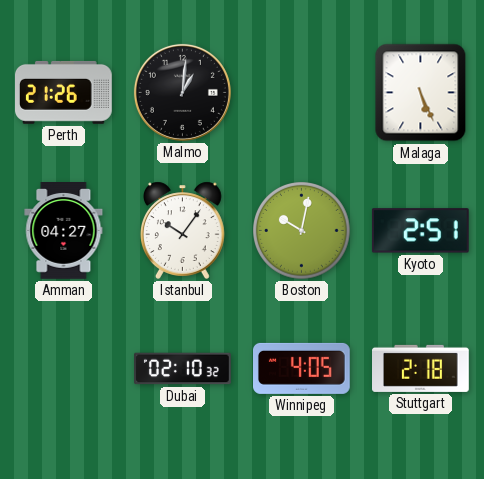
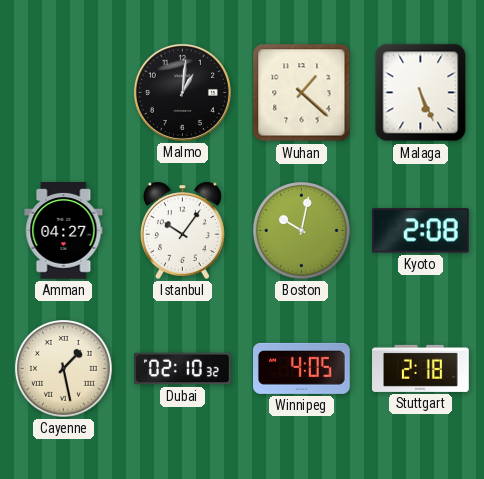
Perth: 21:26 -> none
Wuhan: none -> 1:22
Kyoto: 2:51 -> 2:08
Cayenne: none -> 1:28
